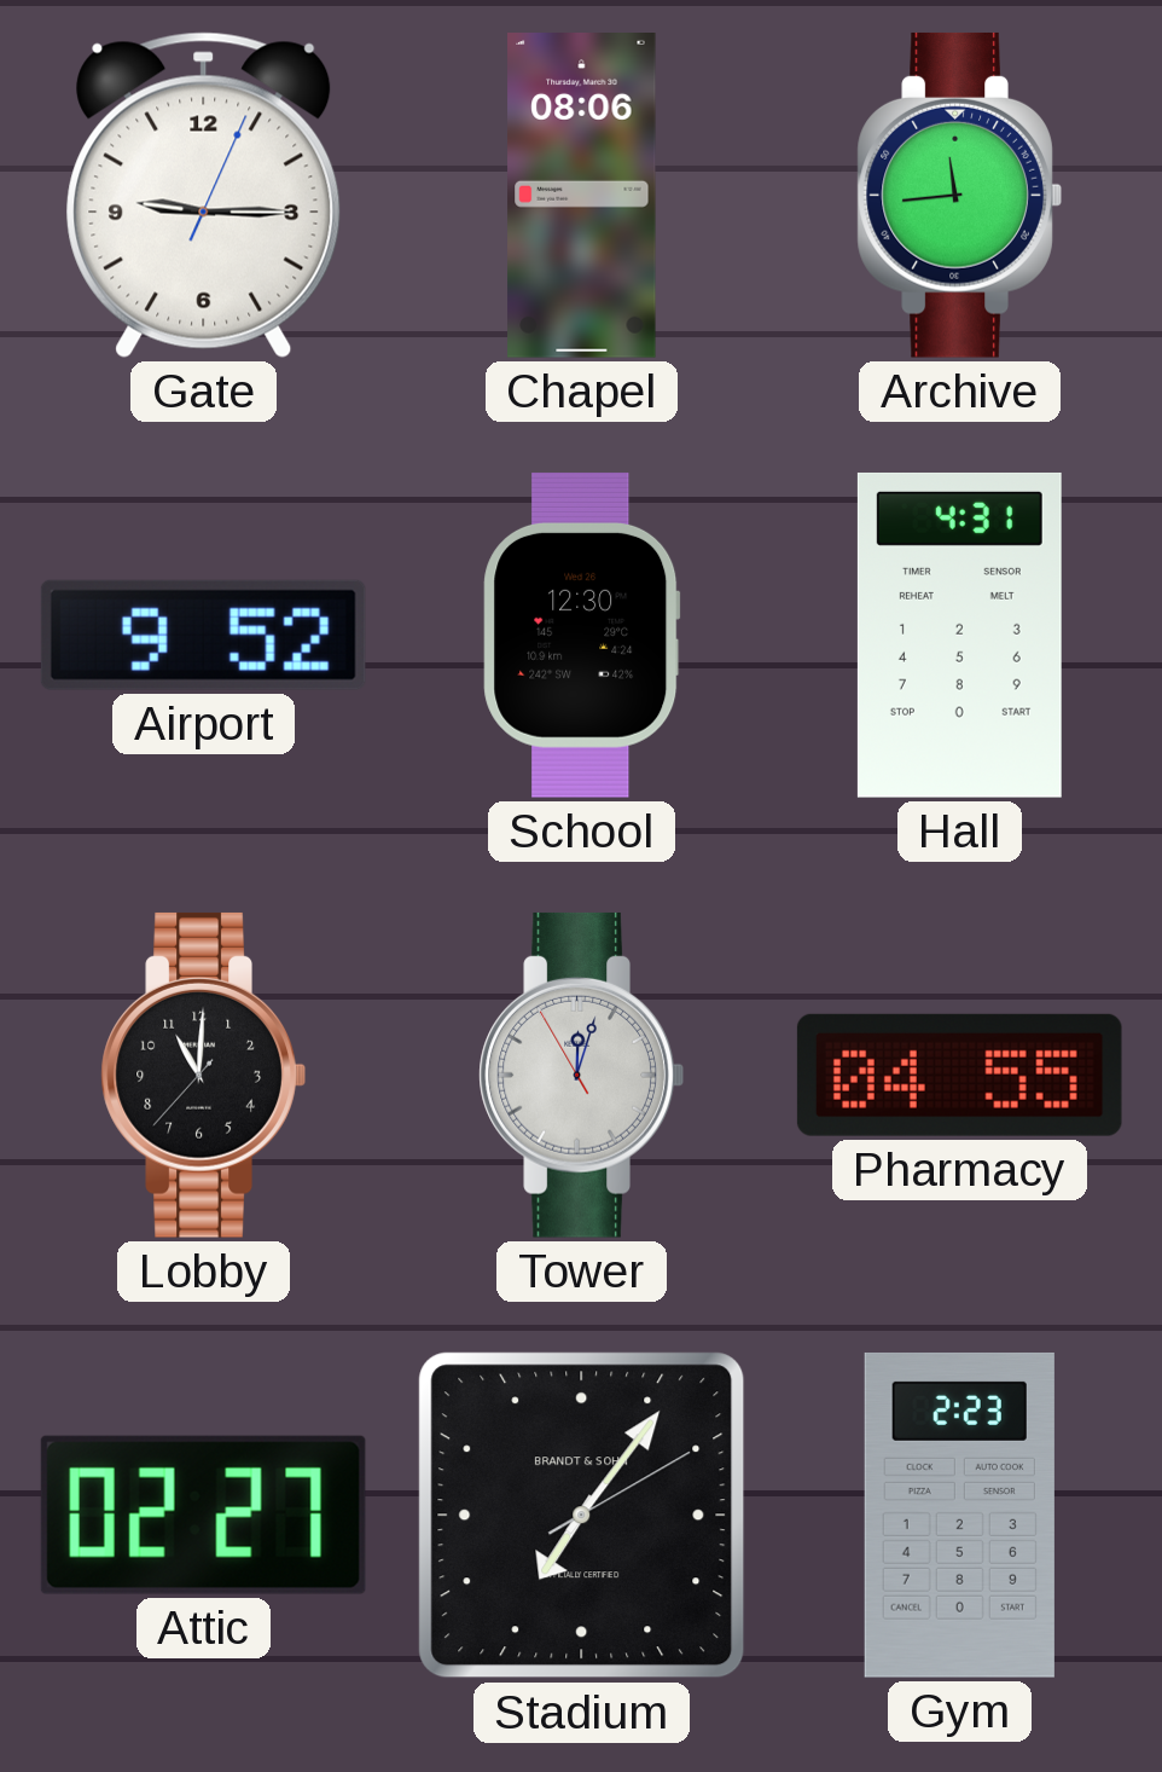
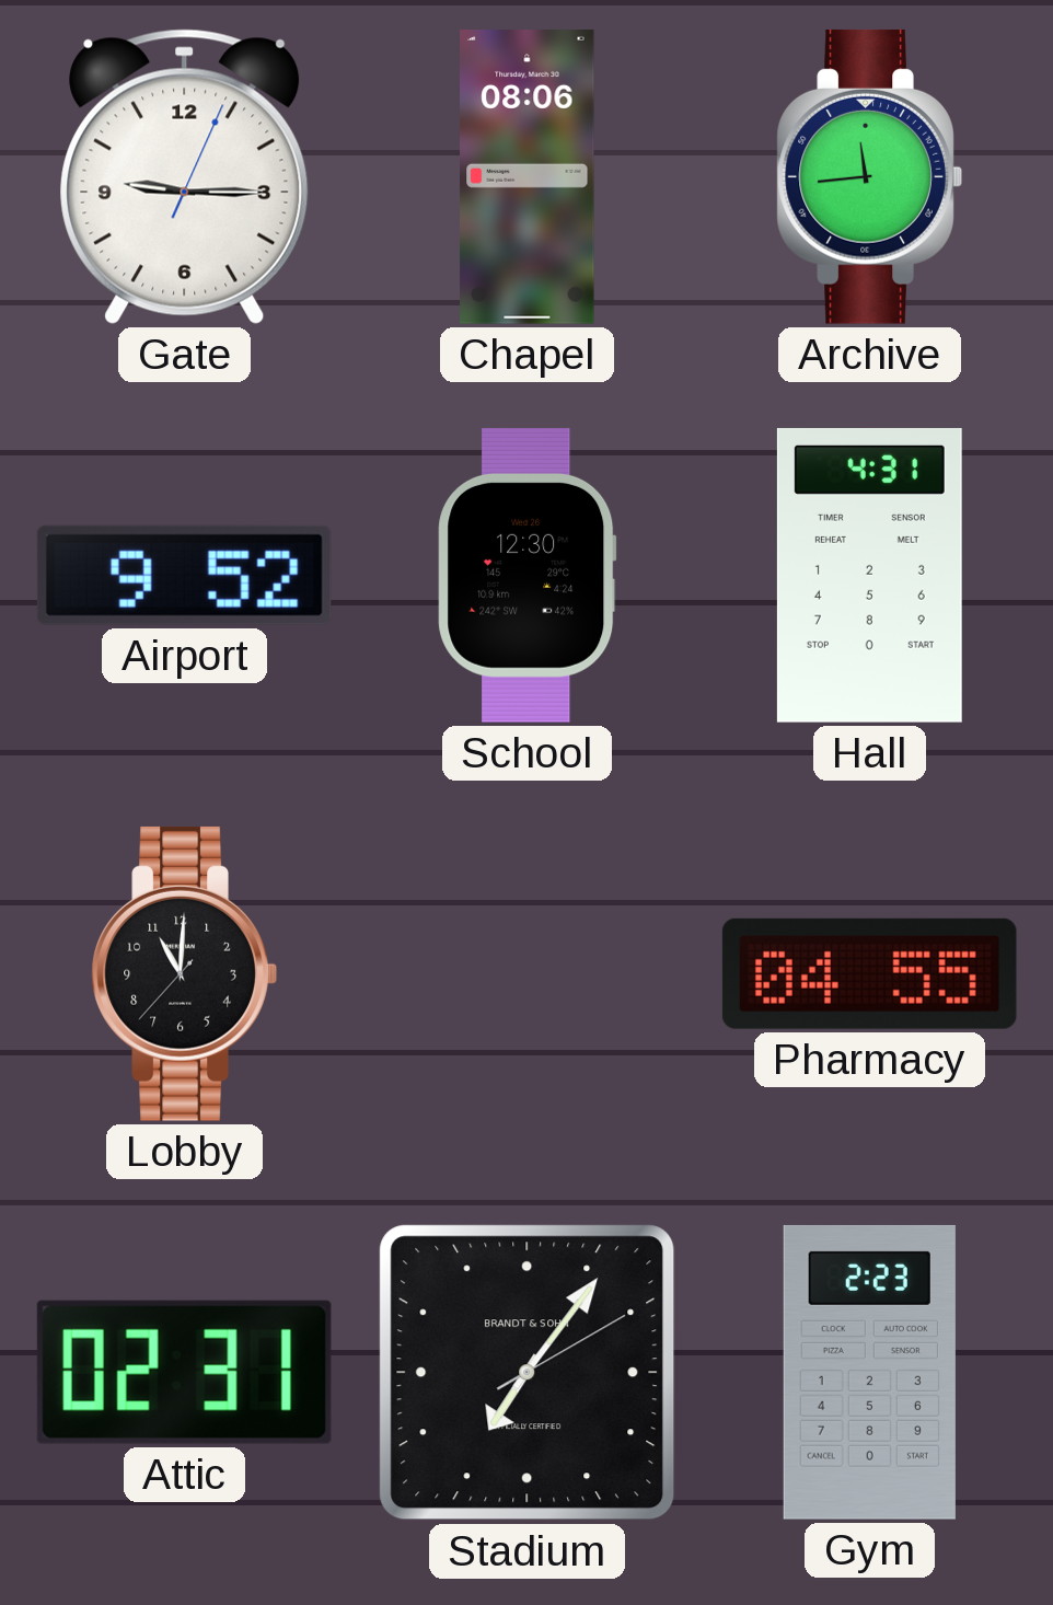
Tower: 12:02 -> none
Attic: 02:27 -> 02:31
